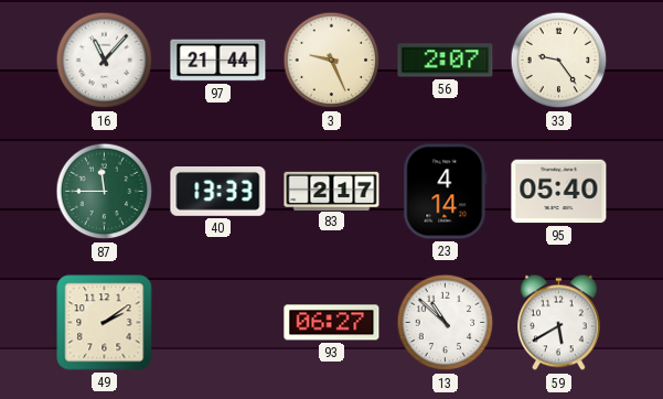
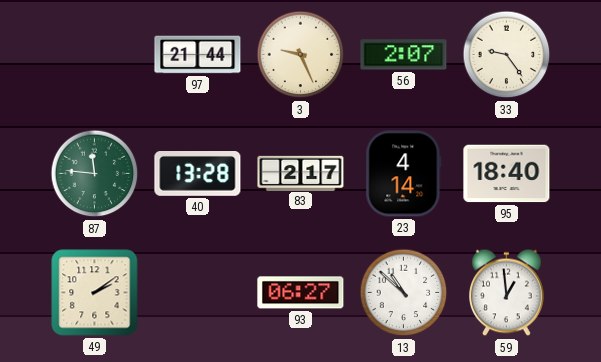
16: 11:07 -> none
87: 11:45 -> 11:46
40: 13:33 -> 13:28
95: 05:40 -> 18:40
59: 5:40 -> 12:59
